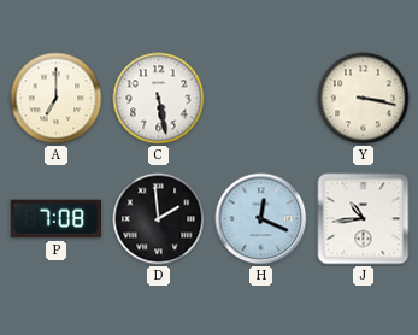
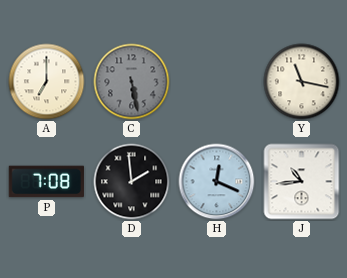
C dial: white -> grey
Y: 3:17 -> 11:17
